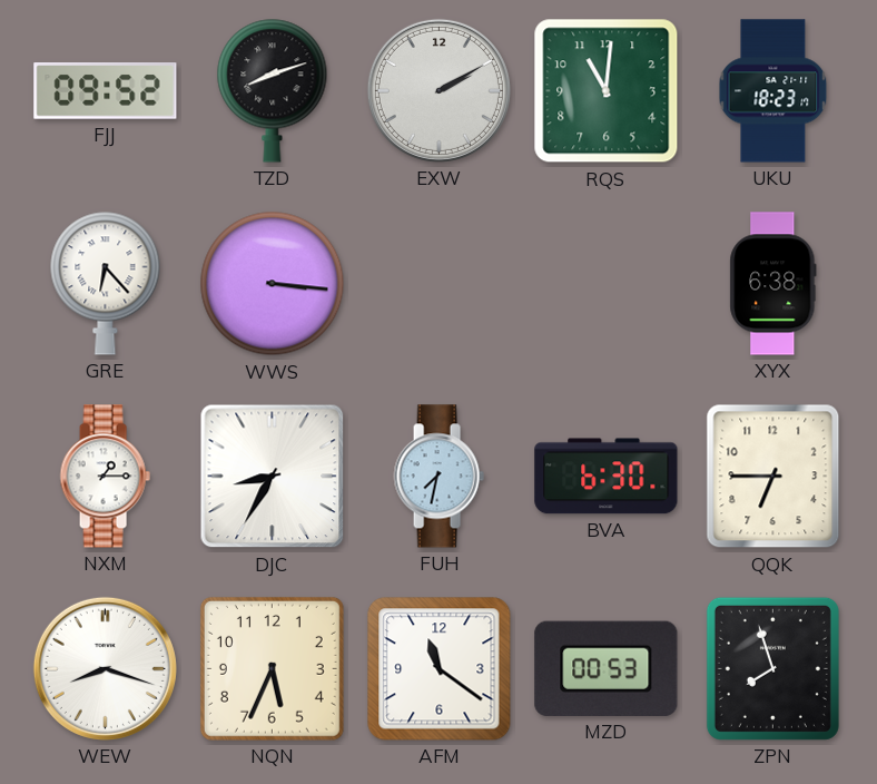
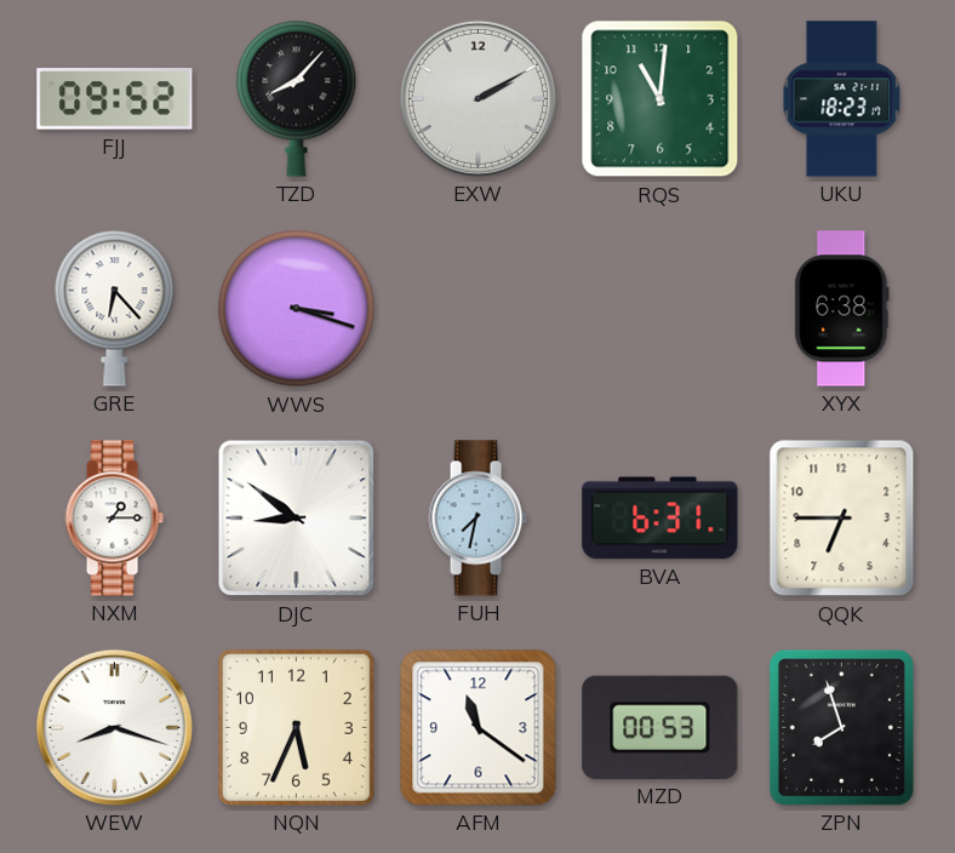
TZD: 8:12 -> 8:07
WWS: 3:16 -> 3:18
DJC: 8:35 -> 8:51
BVA: 6:30 -> 6:31
